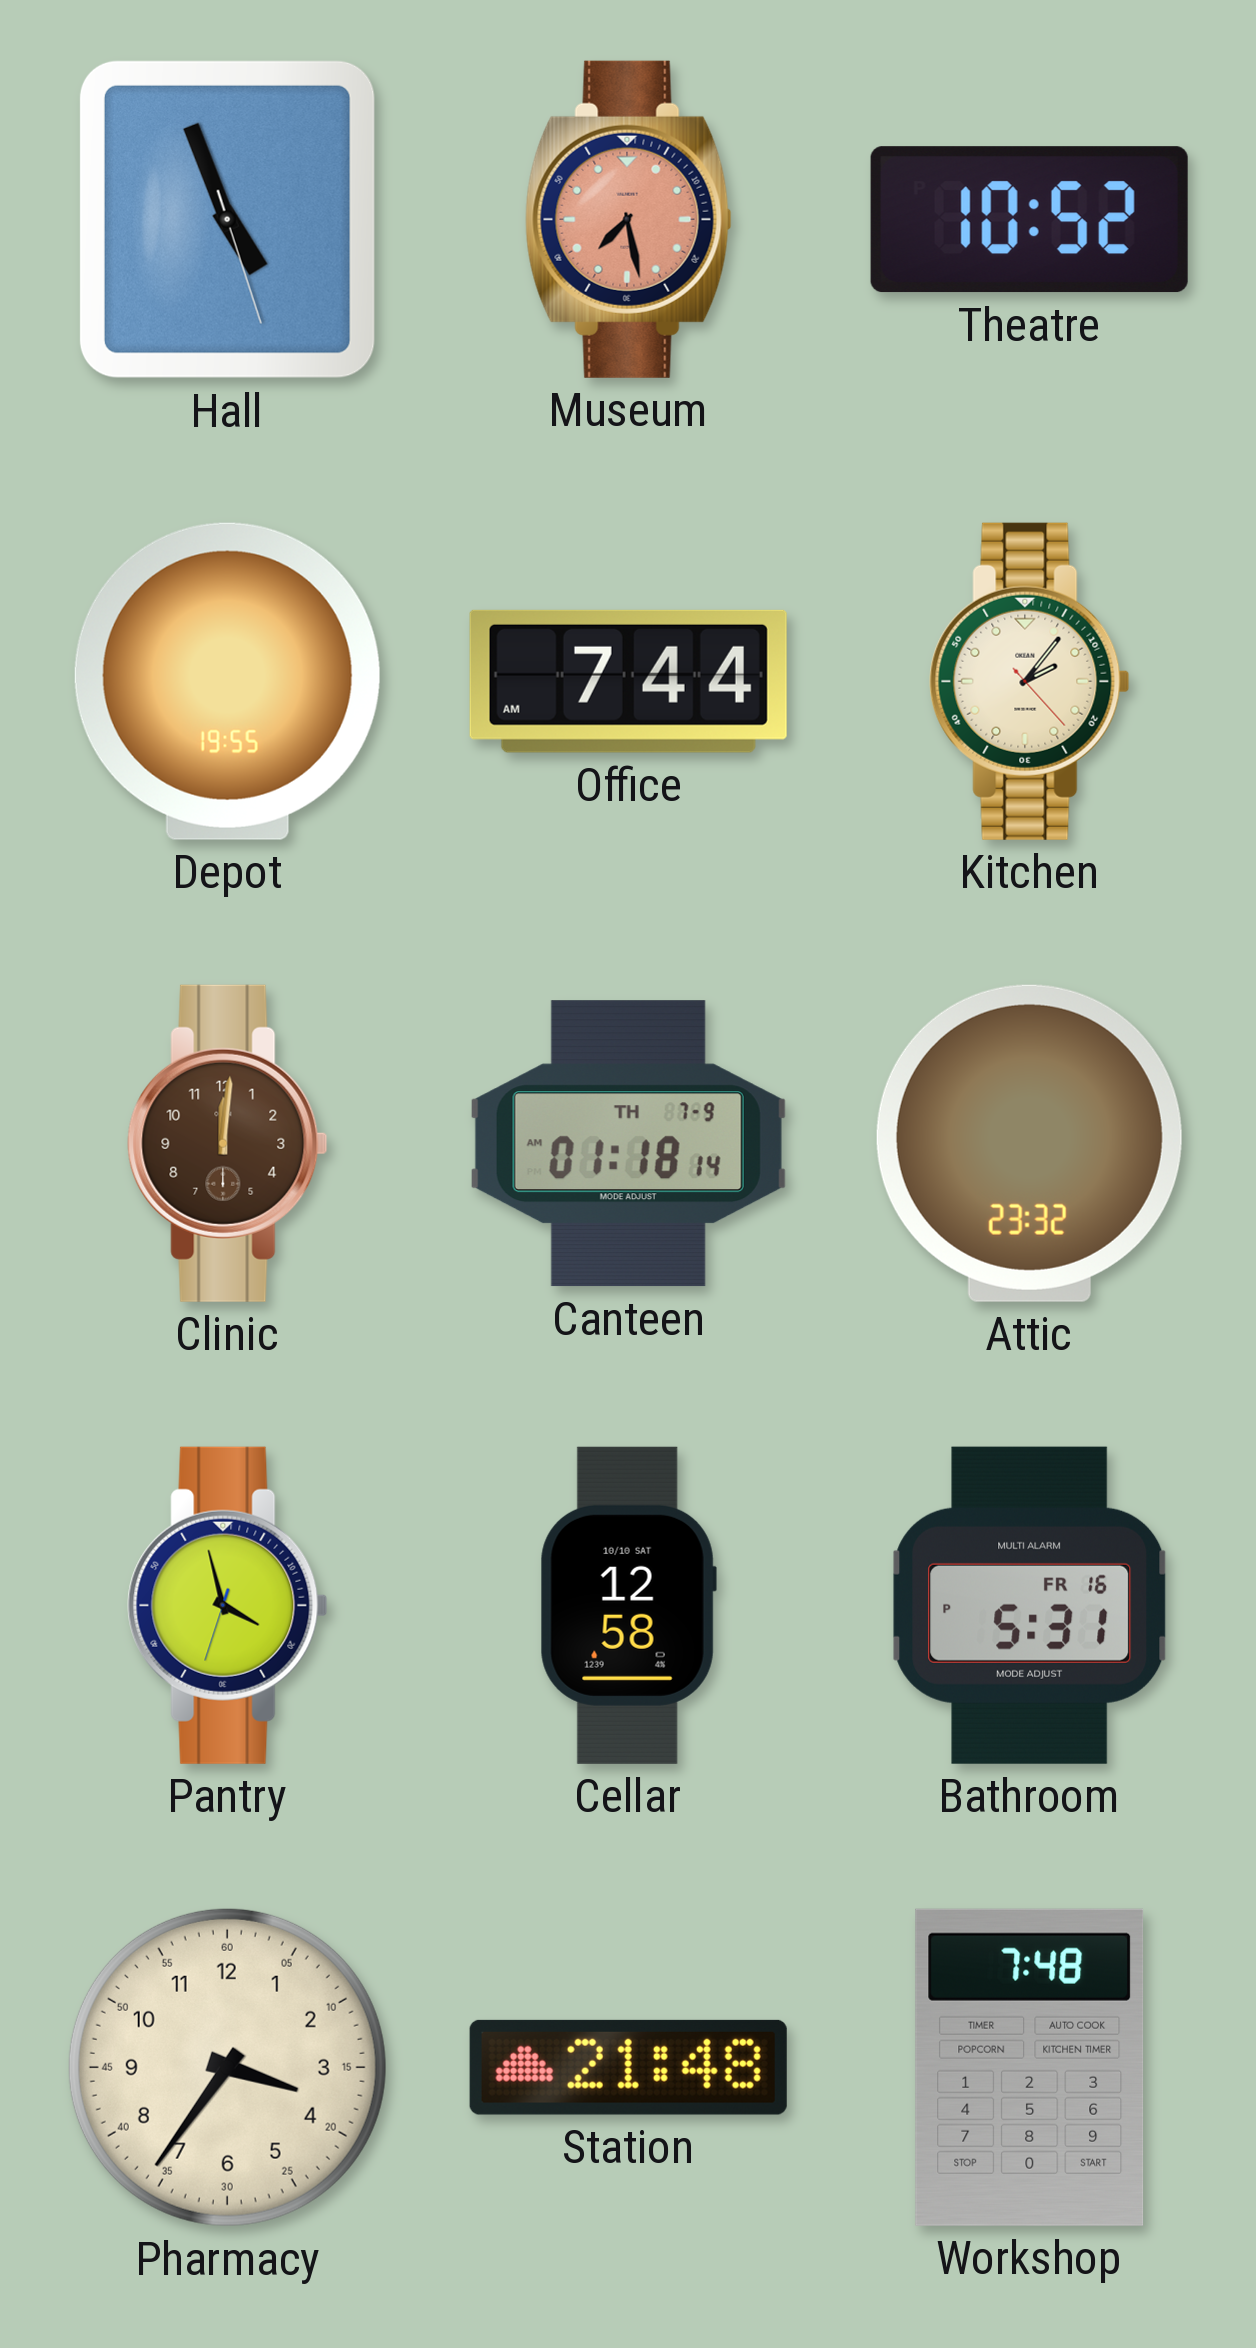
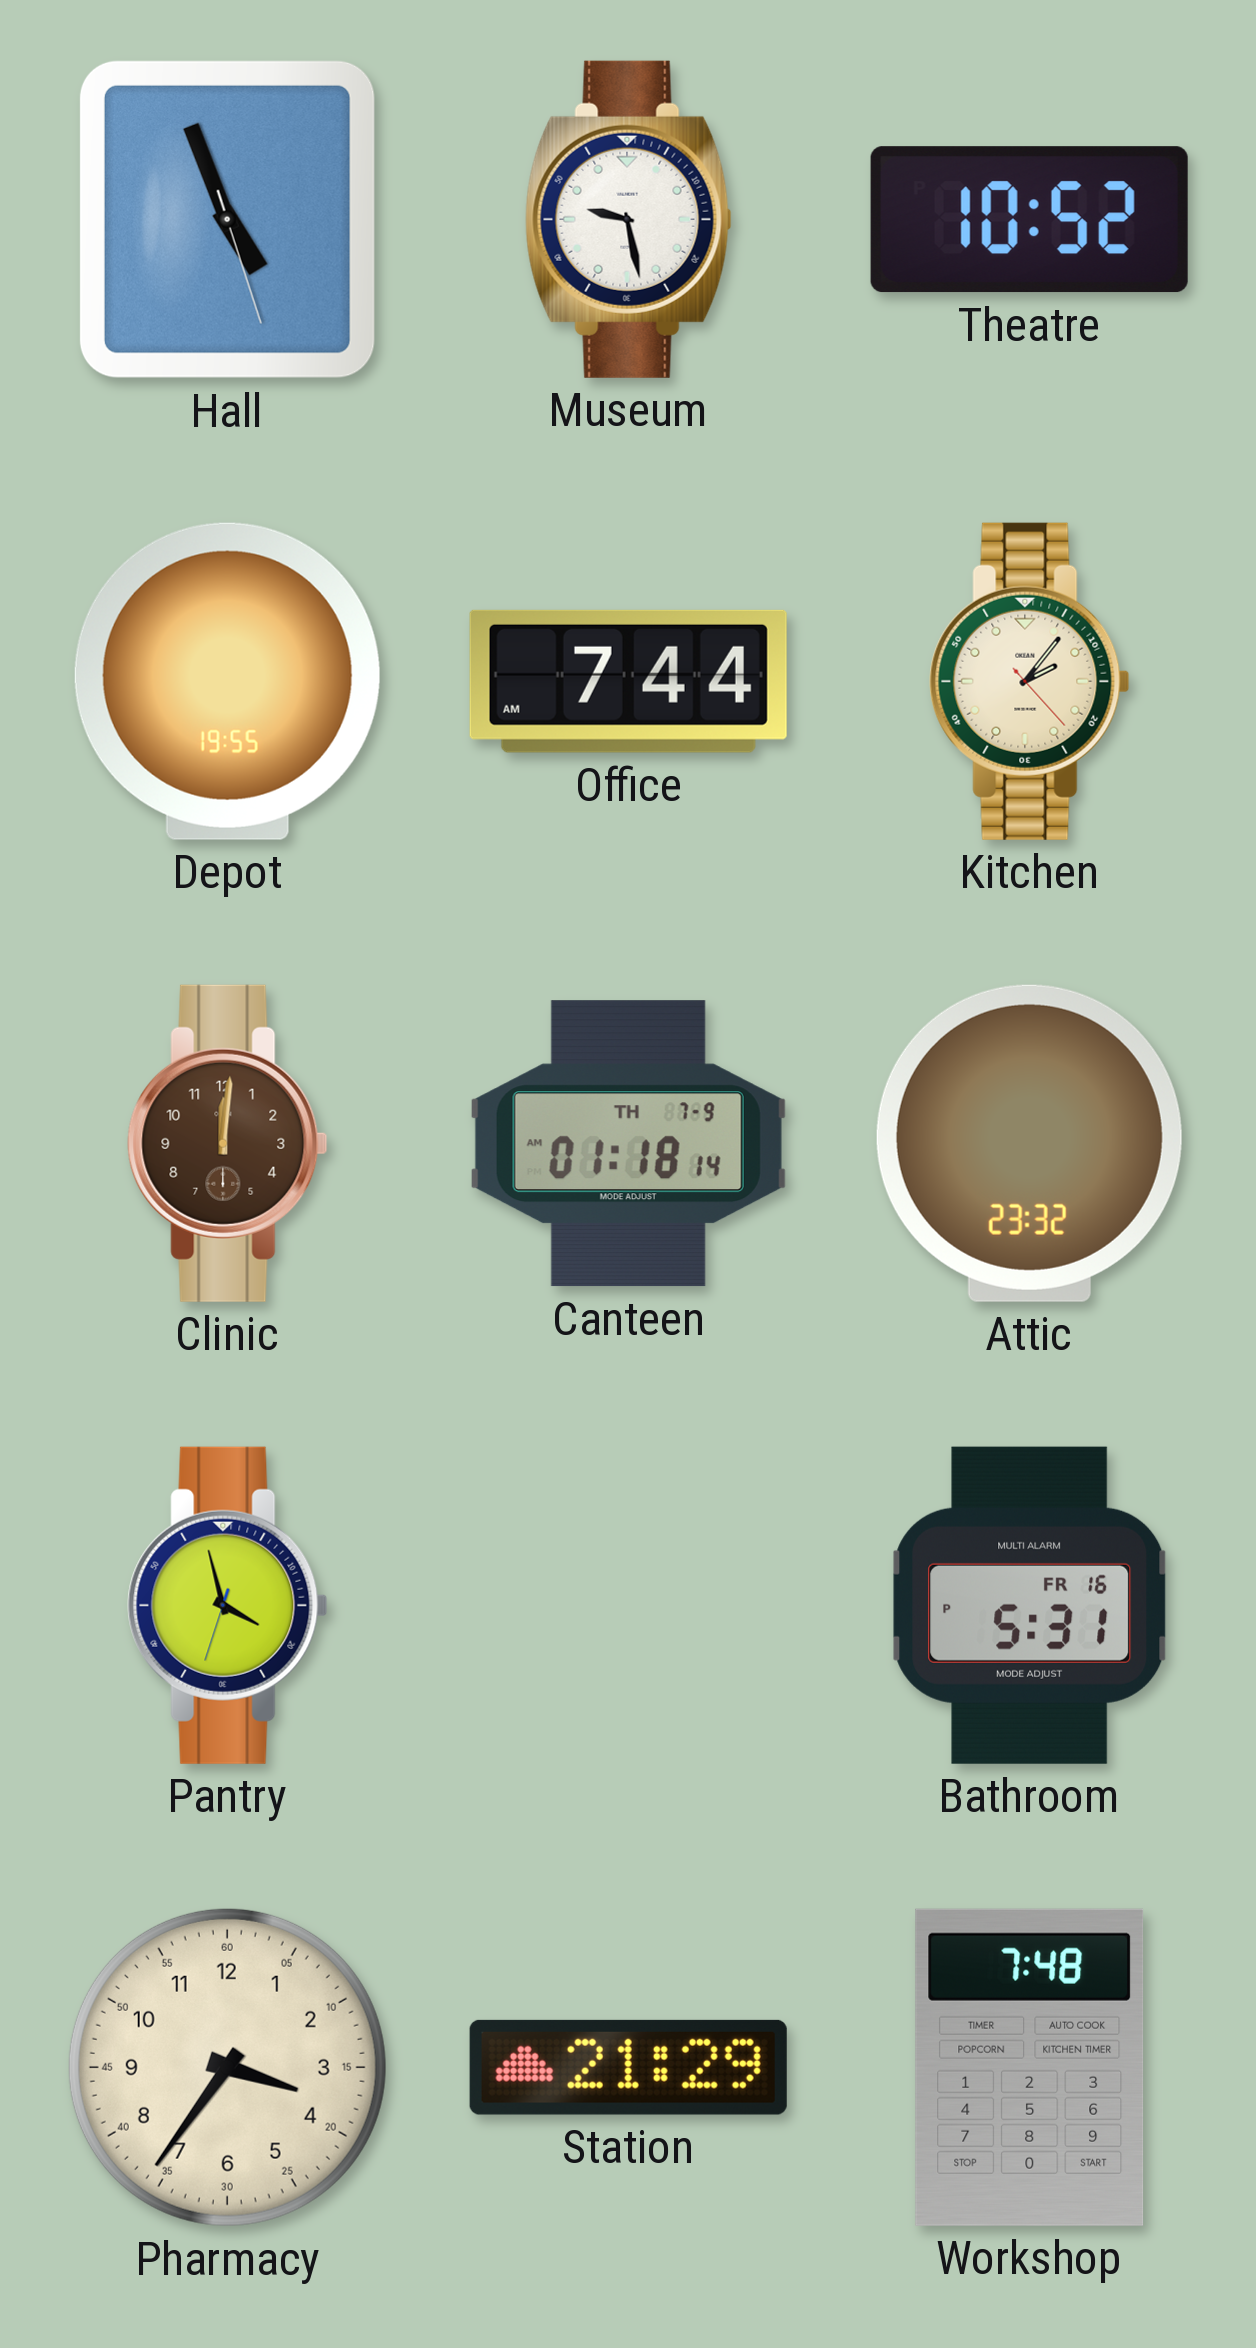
Museum: 7:28 -> 9:28
Museum dial: salmon -> white
Cellar: 12:58 -> none
Station: 21:48 -> 21:29
